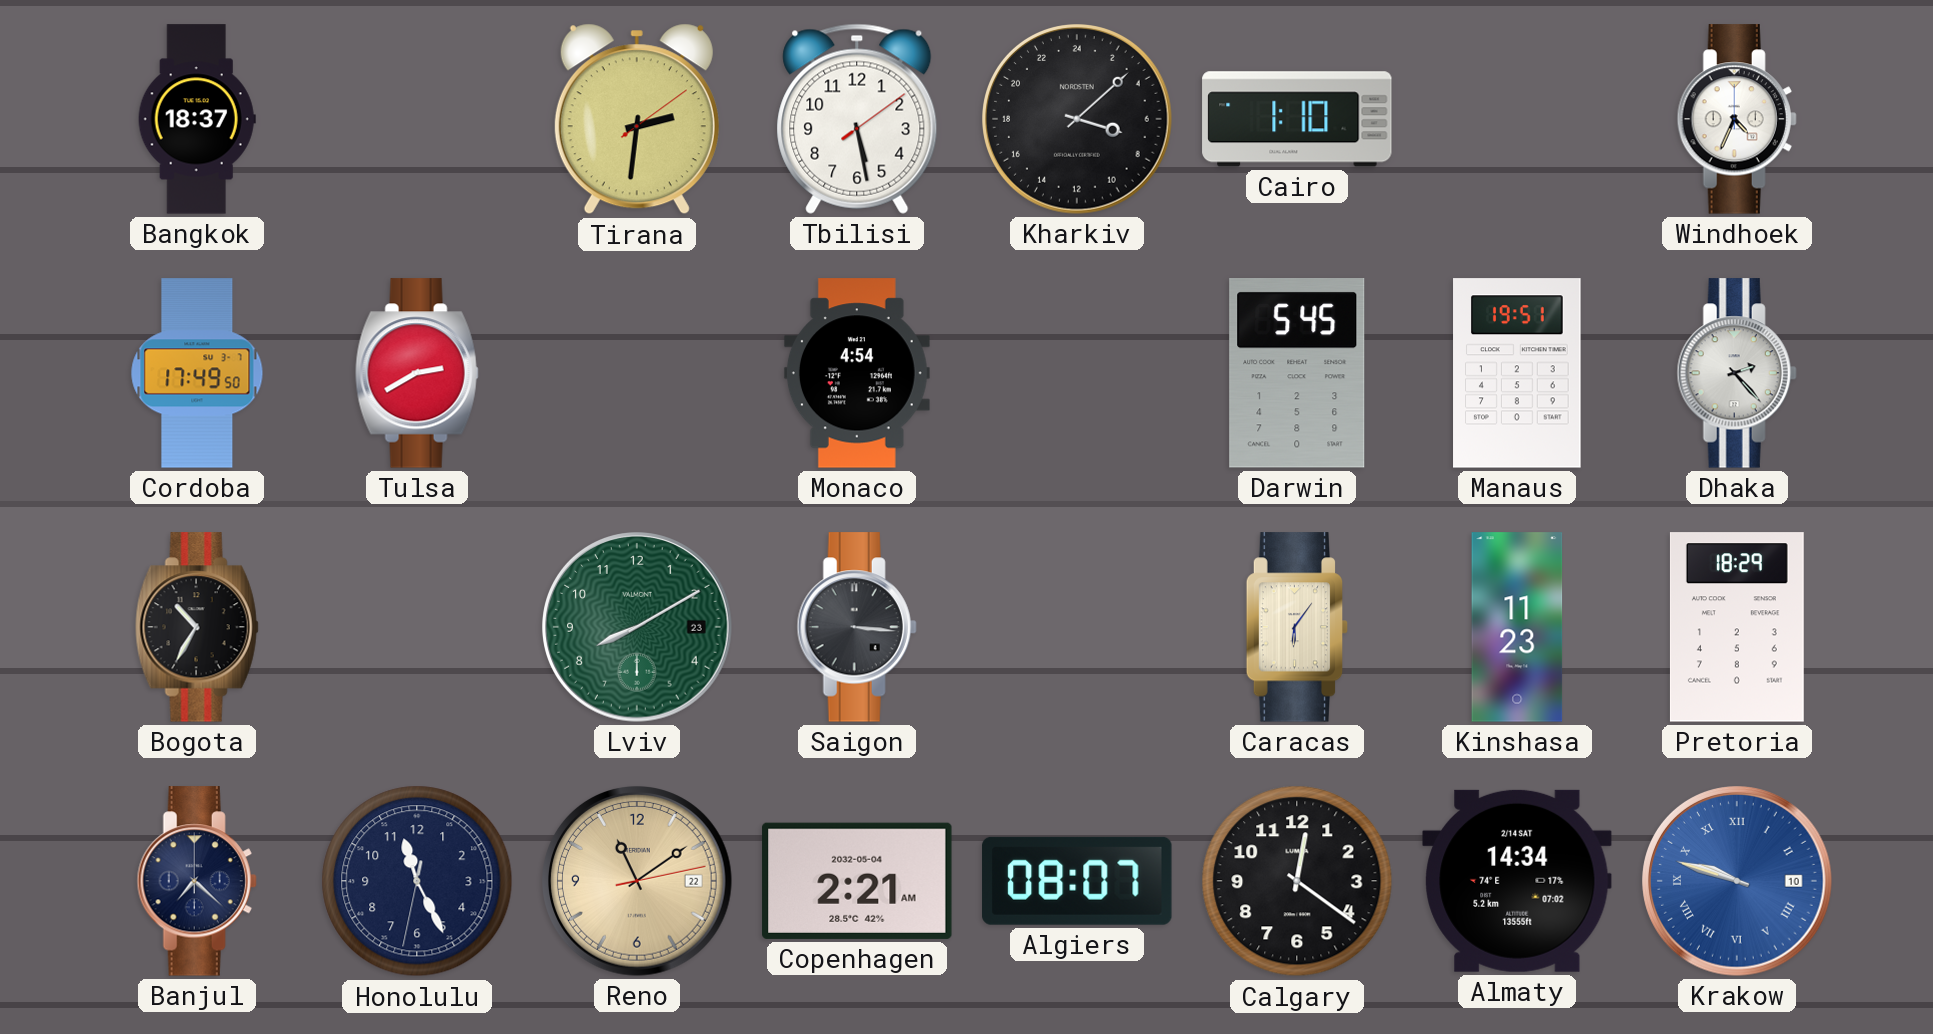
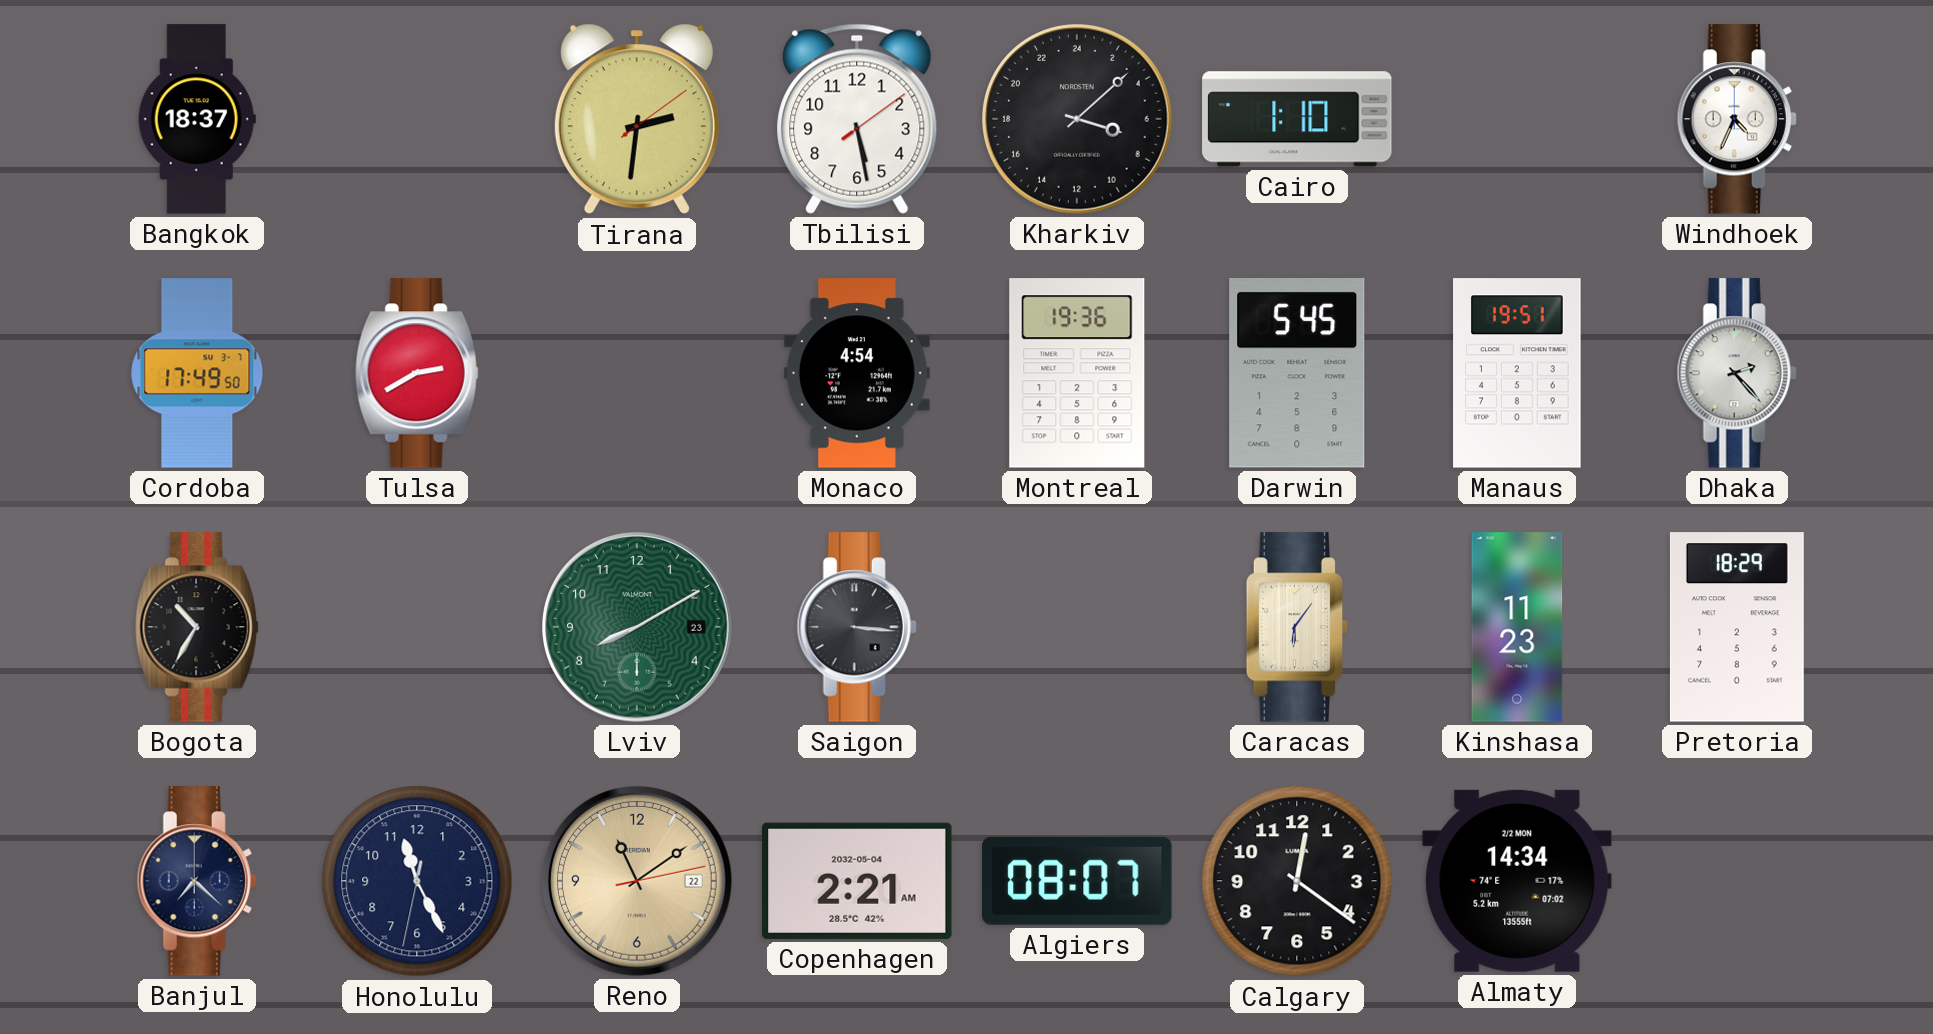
Montreal: none -> 19:36
Almaty date: 2/14 SAT -> 2/2 MON
Krakow: 9:48 -> none
